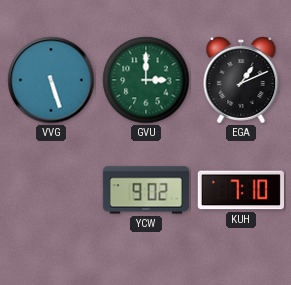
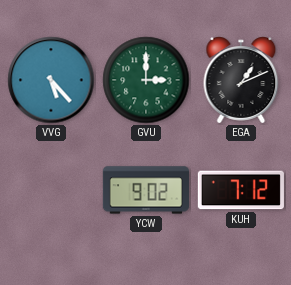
VVG: 5:27 -> 5:23
KUH: 7:10 -> 7:12
